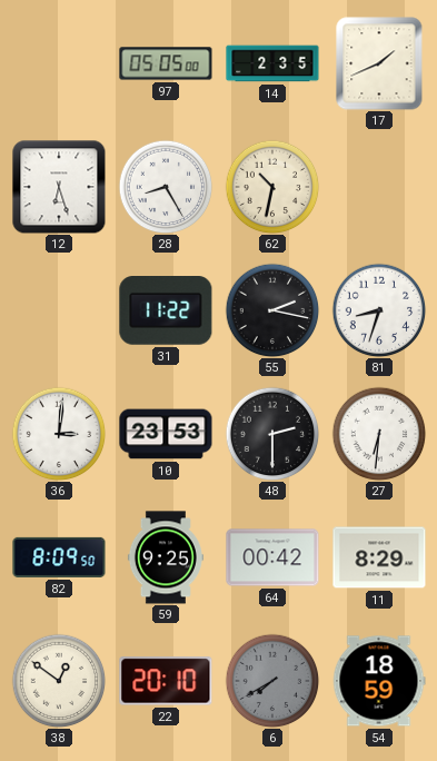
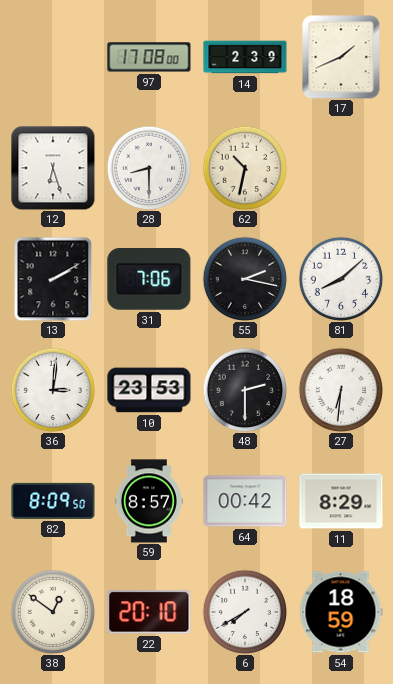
97: 05:05 -> 17:08
14: 2:35 -> 2:39
28: 8:25 -> 8:30
13: none -> 2:10
31: 11:22 -> 7:06
81: 8:33 -> 8:08
59: 9:25 -> 8:57
6 dial: grey -> white
